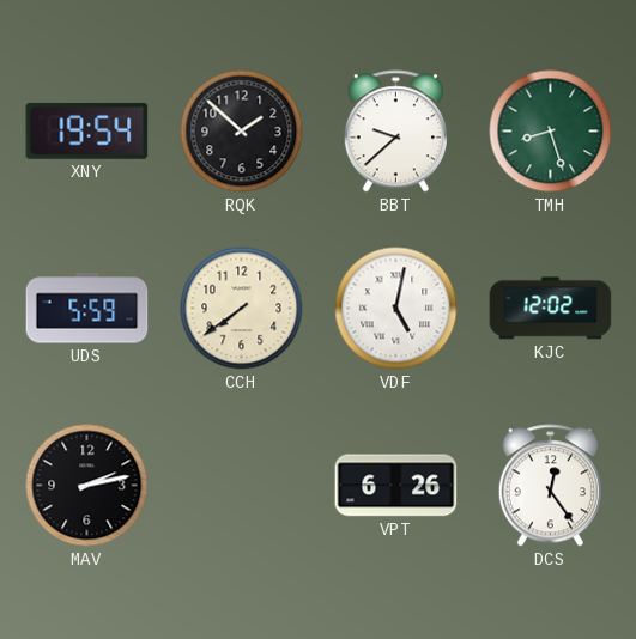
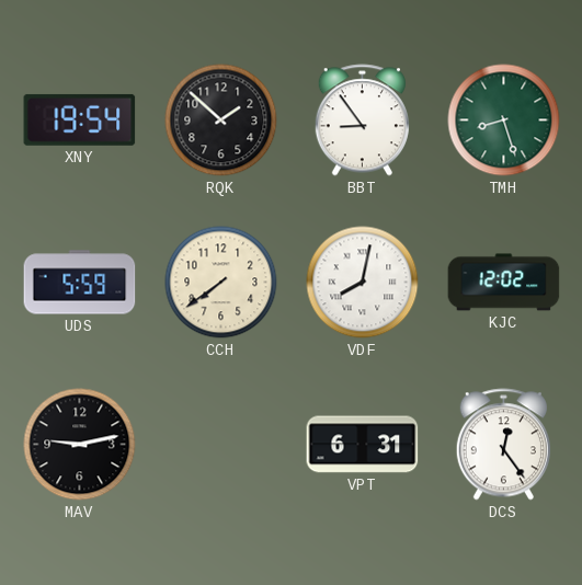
BBT: 9:38 -> 8:54
VDF: 5:02 -> 8:02
MAV: 2:13 -> 9:13
VPT: 6:26 -> 6:31
